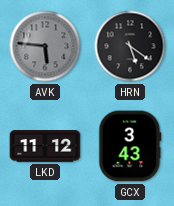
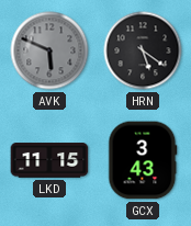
AVK: 5:46 -> 5:49
LKD: 11:12 -> 11:15
